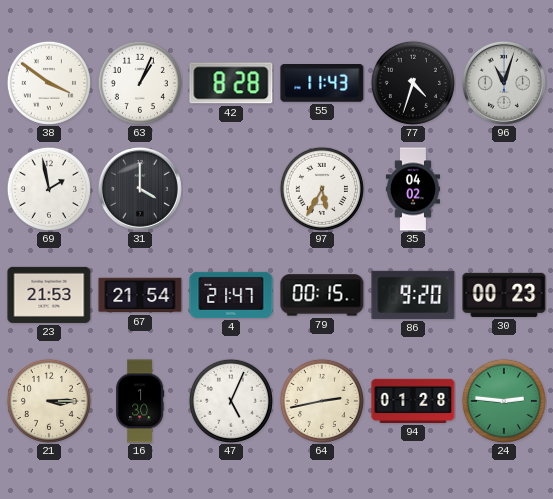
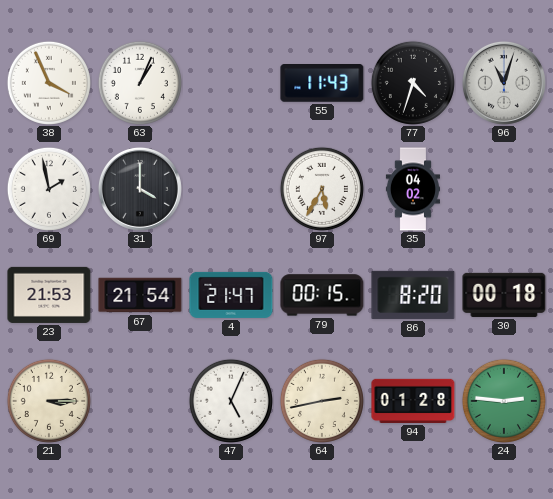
38: 3:51 -> 3:56
42: 8:28 -> none
86: 9:20 -> 8:20
30: 00:23 -> 00:18
16: 1:30 -> none
